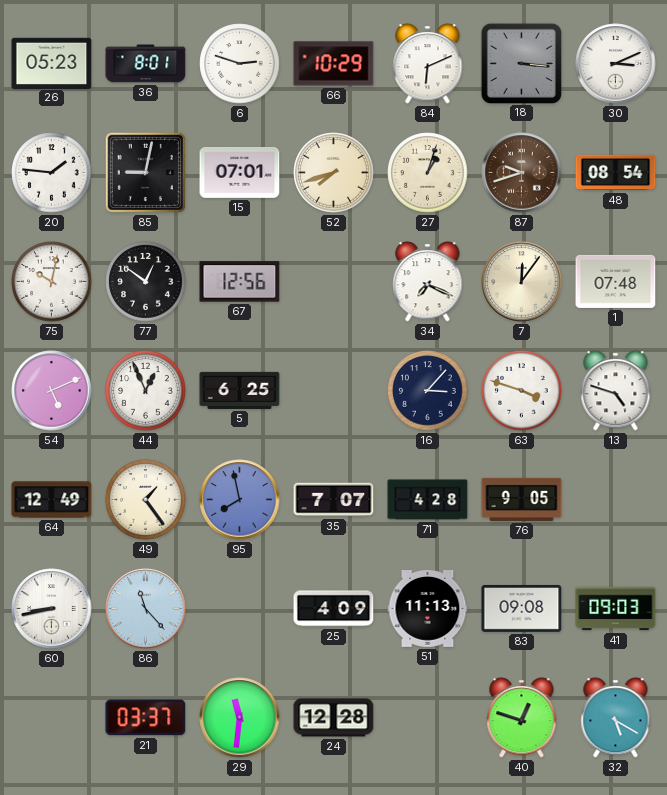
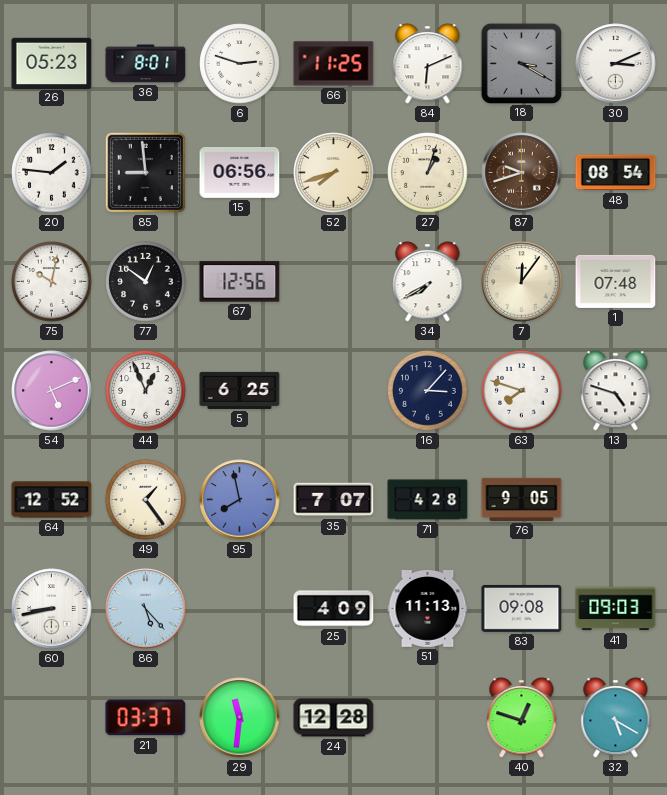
66: 10:29 -> 11:25
18: 3:16 -> 3:20
85: 9:02 -> 8:59
15: 07:01 -> 06:56
34: 7:19 -> 7:40
63: 3:48 -> 7:48
64: 12:49 -> 12:52
86: 11:23 -> 5:23
